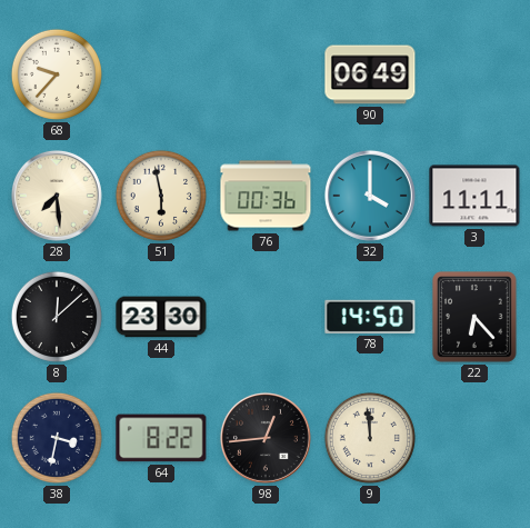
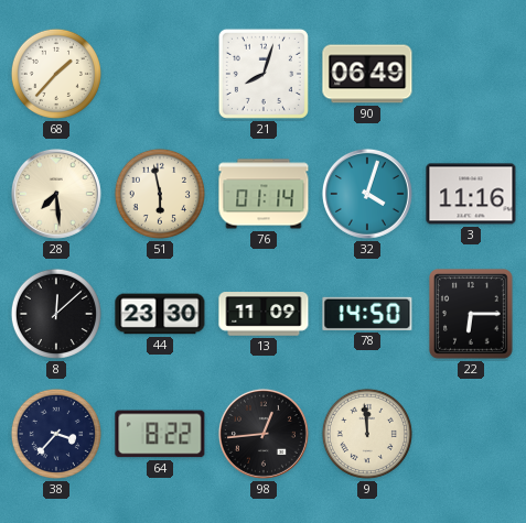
68: 9:37 -> 1:37
21: none -> 8:03
76: 00:36 -> 01:14
32: 4:00 -> 4:03
3: 11:11 -> 11:16
13: none -> 11:09
22: 6:23 -> 6:15
38: 3:32 -> 3:37
